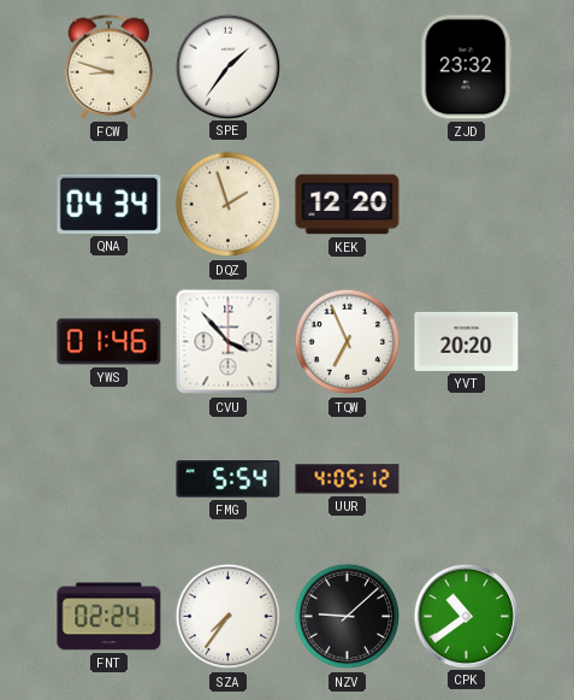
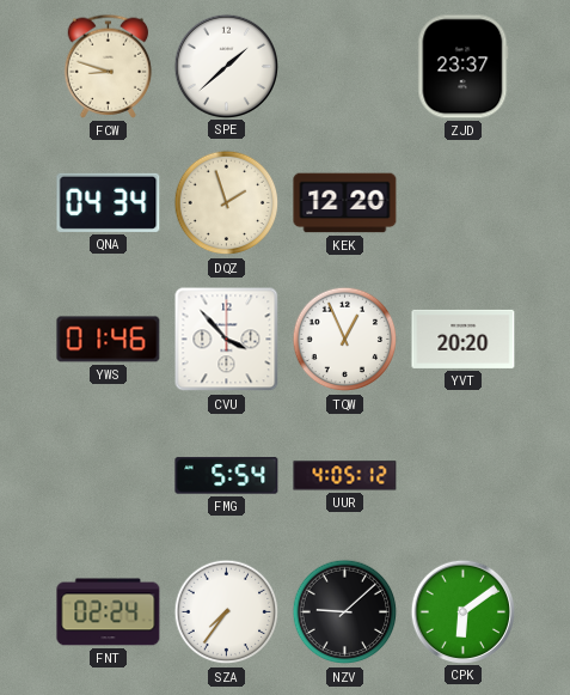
SPE: 1:36 -> 1:38
ZJD: 23:32 -> 23:37
TQW: 6:56 -> 12:56
CPK: 10:39 -> 6:09
